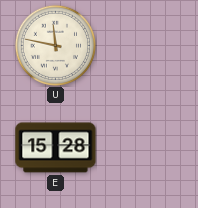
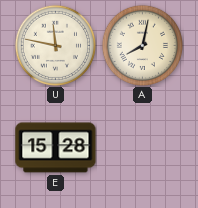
A: none -> 8:02
